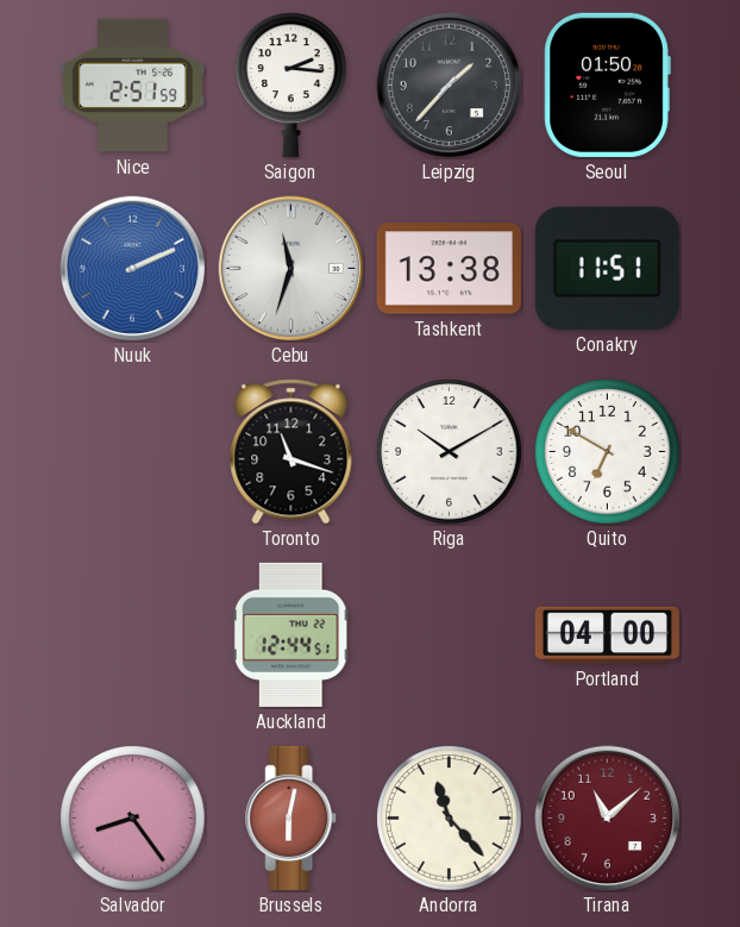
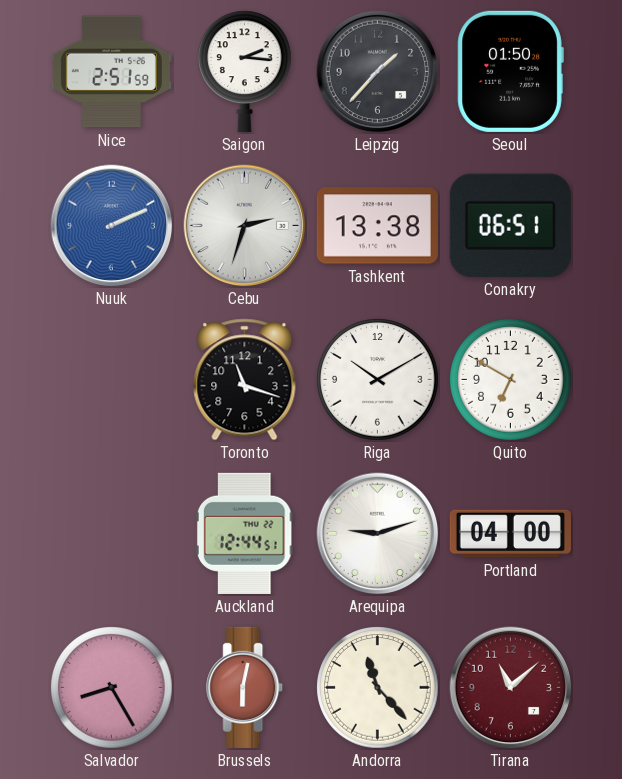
Cebu: 11:33 -> 2:33
Conakry: 11:51 -> 06:51
Arequipa: none -> 9:12
Salvador: 8:24 -> 8:25
